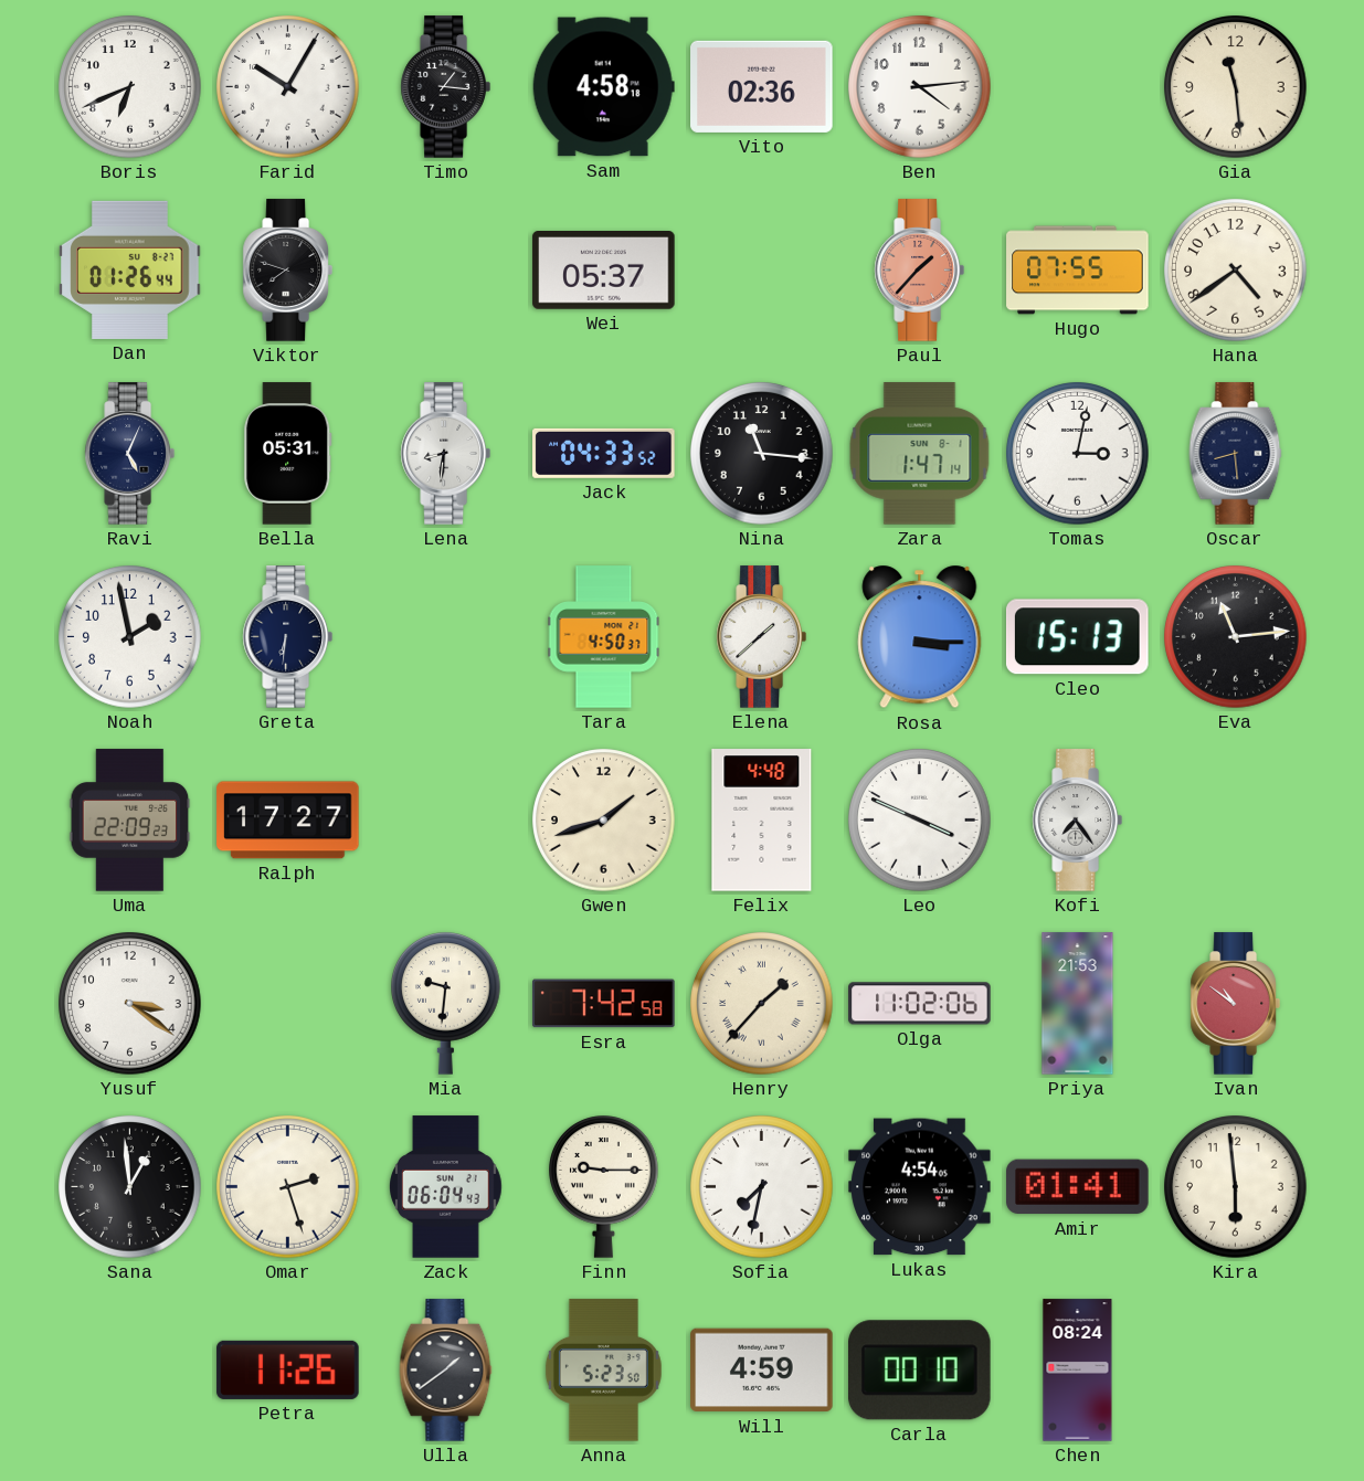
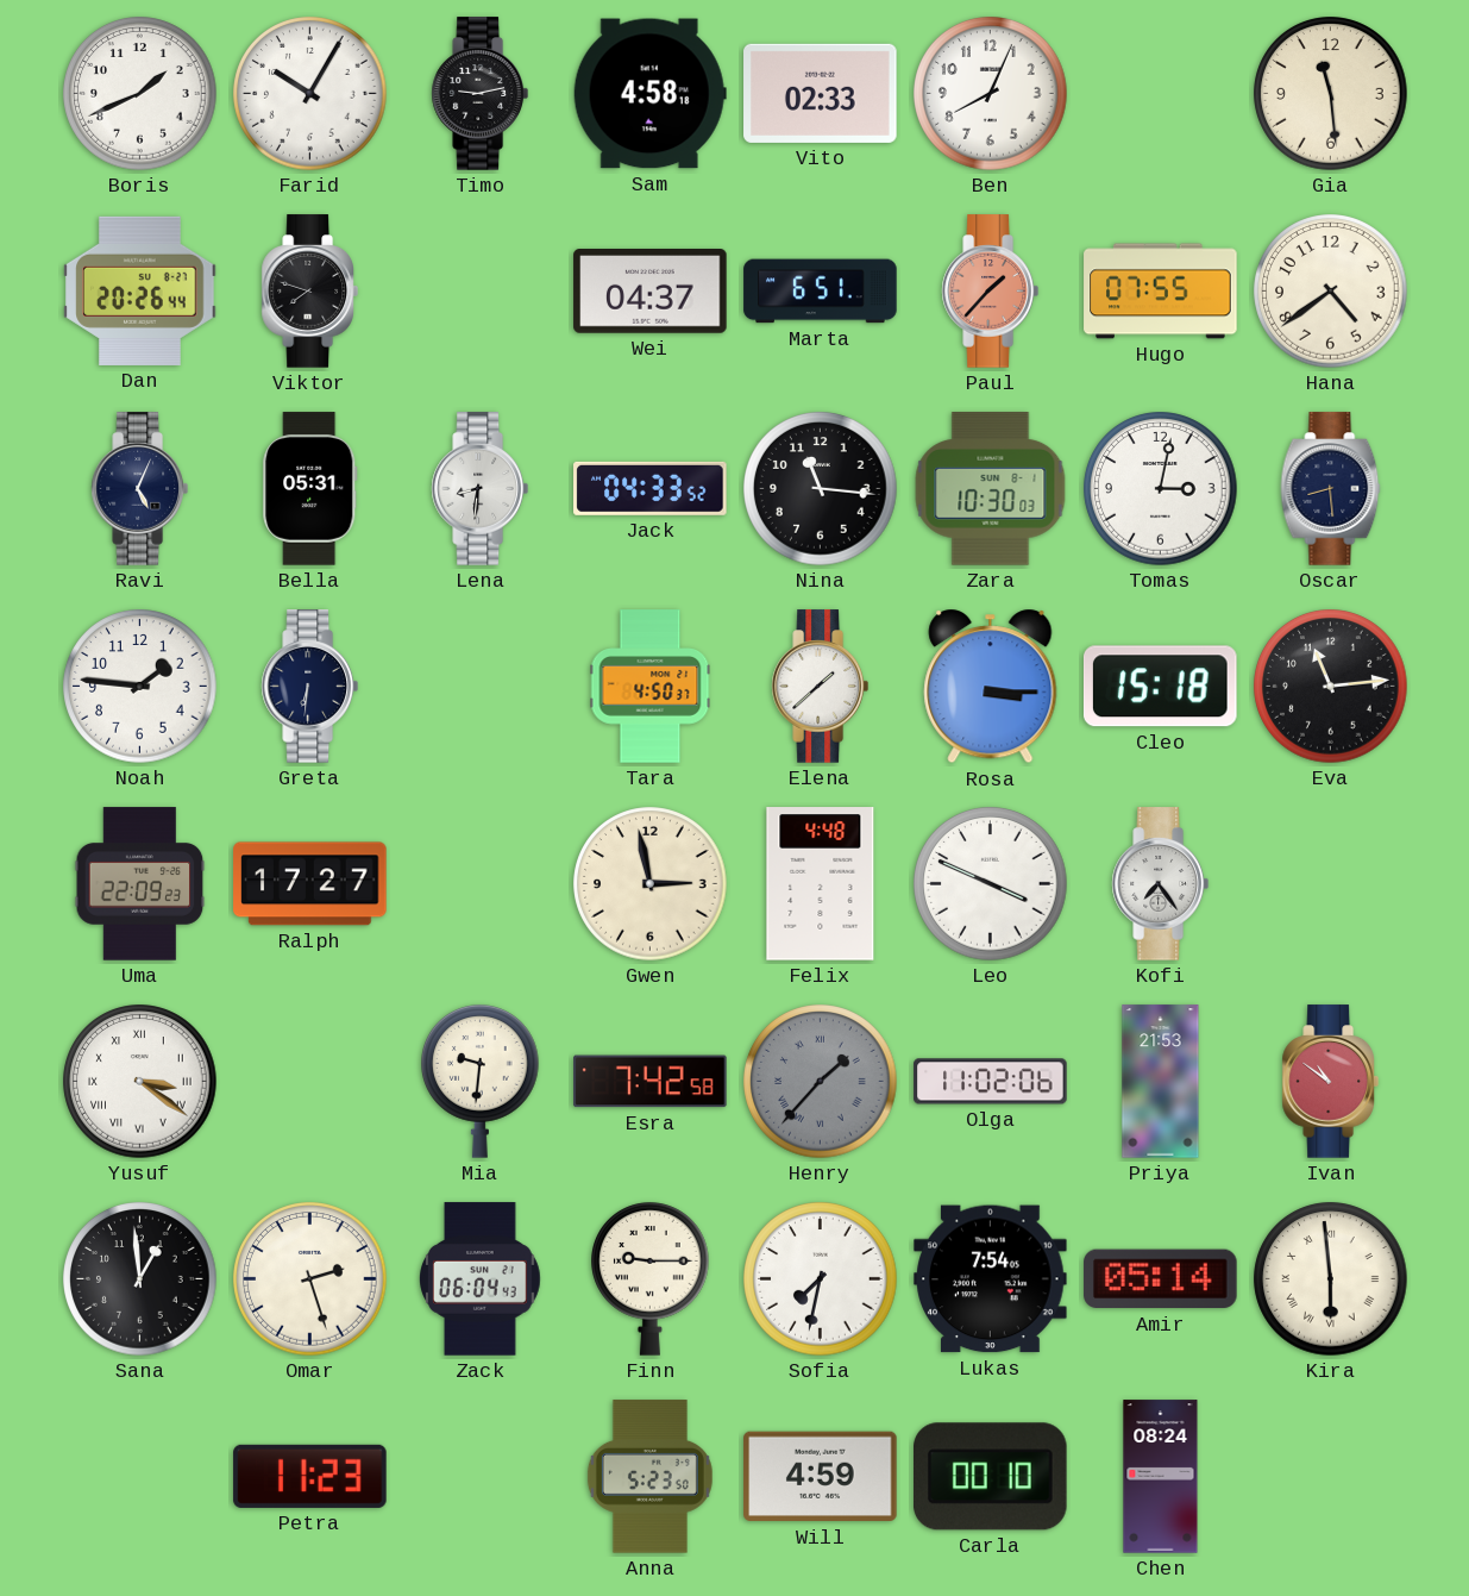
Boris: 6:41 -> 1:41
Timo: 1:16 -> 9:13
Vito: 02:36 -> 02:33
Ben: 4:14 -> 8:04
Dan: 01:26 -> 20:26
Wei: 05:37 -> 04:37
Marta: none -> 6:51
Zara: 1:47 -> 10:30
Noah: 1:58 -> 1:46
Cleo: 15:13 -> 15:18
Gwen: 1:42 -> 2:58
Yusuf numerals: Arabic -> Roman
Henry dial: cream -> grey
Lukas: 4:54 -> 7:54
Amir: 01:41 -> 05:14
Kira numerals: Arabic -> Roman
Petra: 11:26 -> 11:23
Ulla: 1:39 -> none
